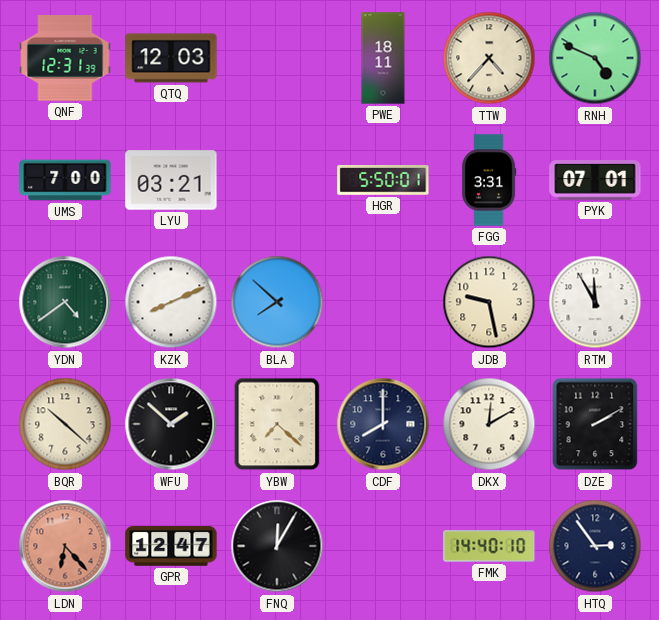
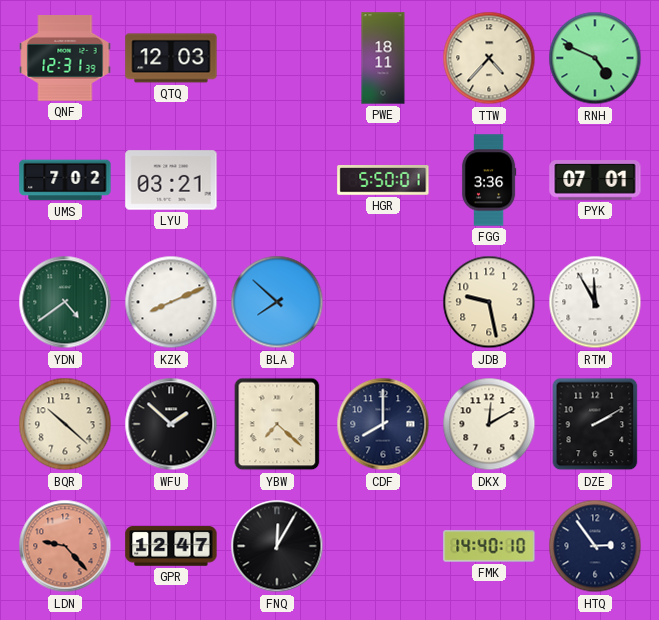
UMS: 7:00 -> 7:02
FGG: 3:31 -> 3:36
LDN: 6:23 -> 9:23
